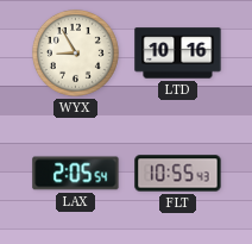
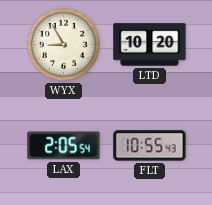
LTD: 10:16 -> 10:20
